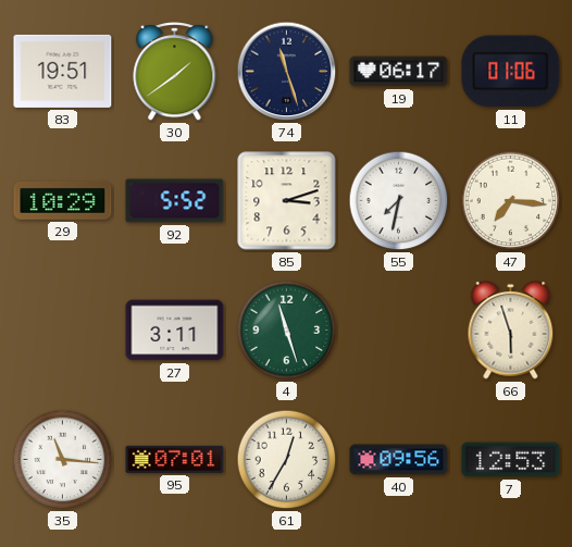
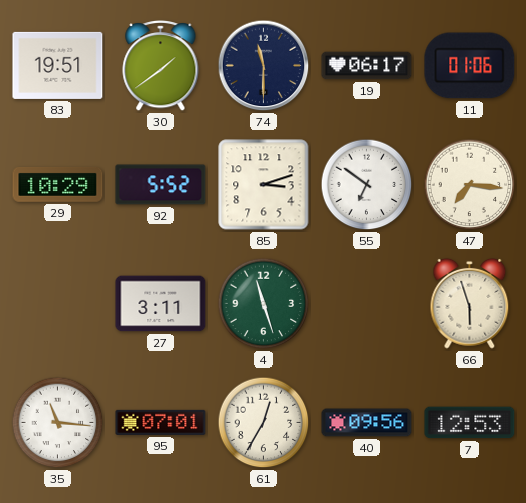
74: 11:27 -> 11:30
55: 7:32 -> 6:51
